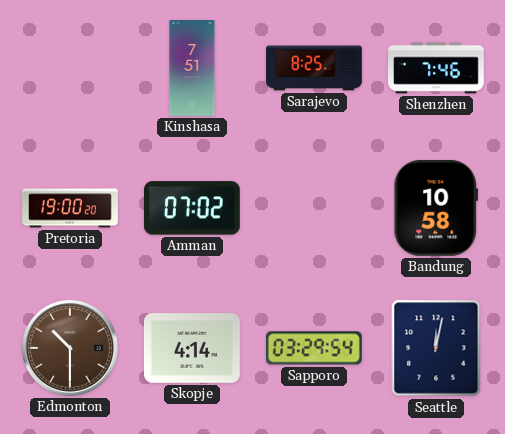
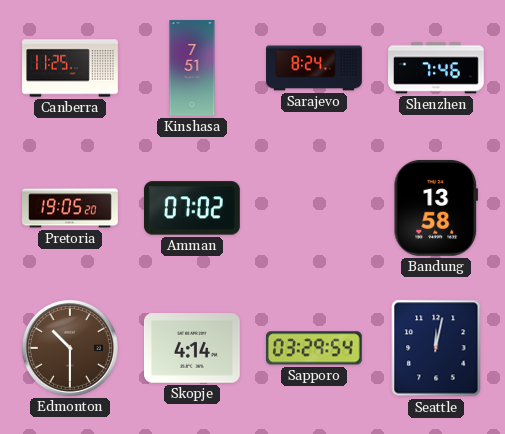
Canberra: none -> 11:25
Sarajevo: 8:25 -> 8:24
Pretoria: 19:00 -> 19:05
Bandung: 10:58 -> 13:58
